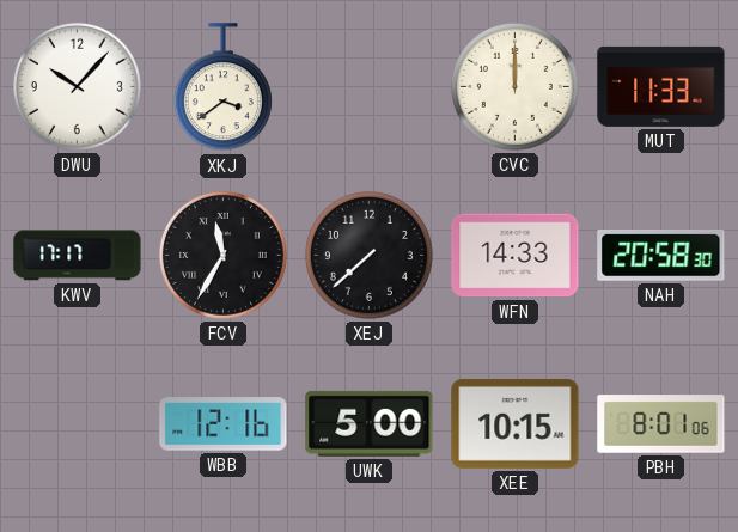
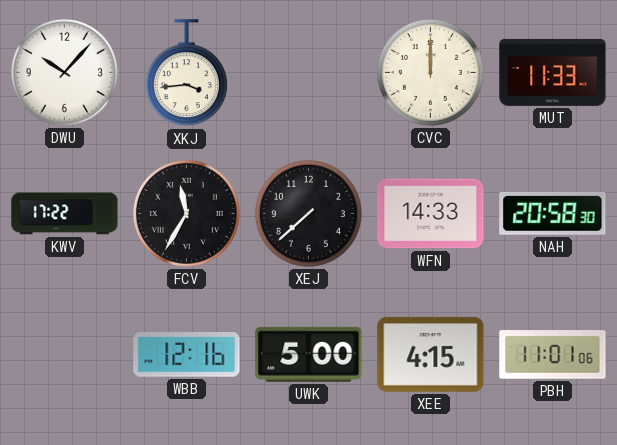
XKJ: 3:39 -> 3:44
KWV: 17:17 -> 17:22
XEE: 10:15 -> 4:15
PBH: 8:01 -> 11:01
